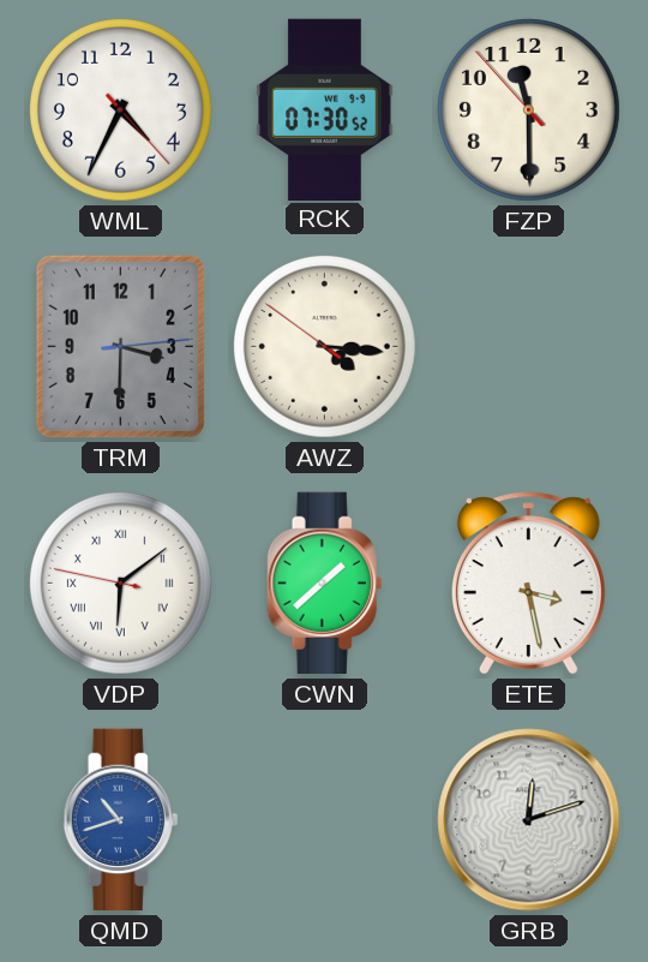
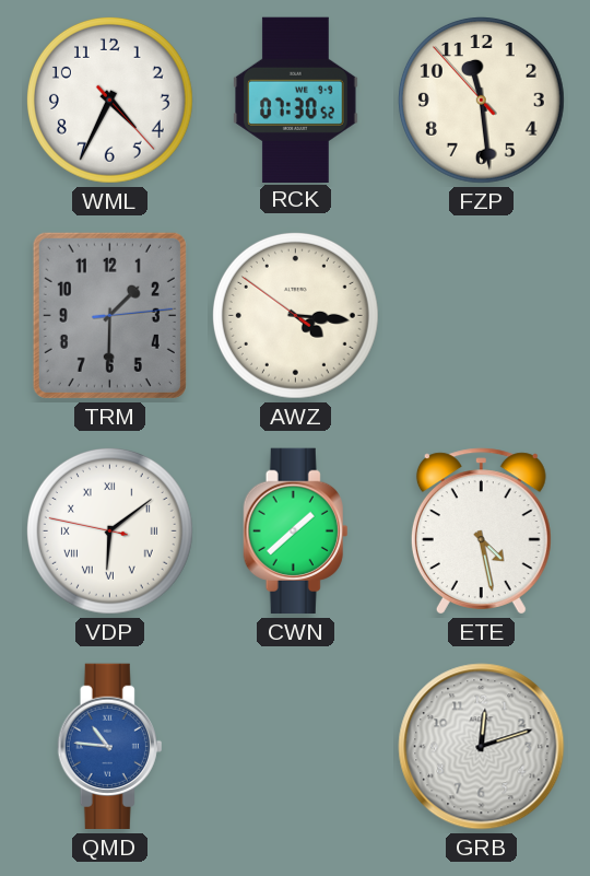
FZP: 11:29 -> 11:28
TRM: 3:30 -> 1:30
ETE: 3:28 -> 4:28
QMD: 10:42 -> 10:46
